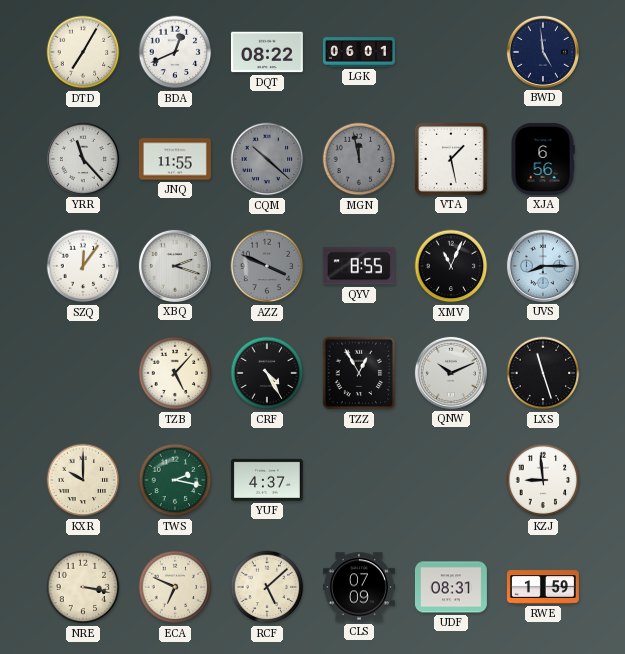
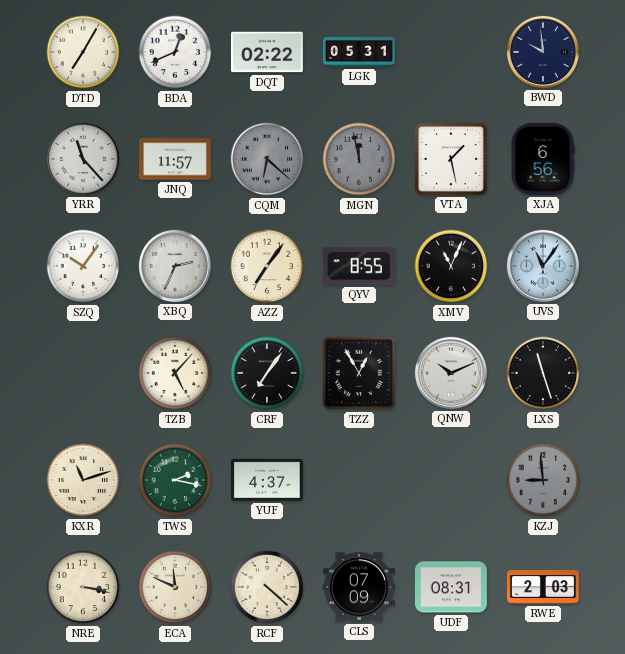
DQT: 08:22 -> 02:22
LGK: 06:01 -> 05:31
BWD: 4:59 -> 9:59
JNQ: 11:55 -> 11:57
CQM: 10:22 -> 6:22
SZQ: 12:06 -> 10:06
XBQ: 2:18 -> 2:34
AZZ: 3:49 -> 7:06
AZZ dial: grey -> cream
UVS: 8:15 -> 11:06
CRF: 4:25 -> 7:06
KXR: 10:00 -> 11:12
KZJ dial: white -> grey
ECA: 6:49 -> 11:49
RCF: 5:08 -> 4:22
RWE: 1:59 -> 2:03
